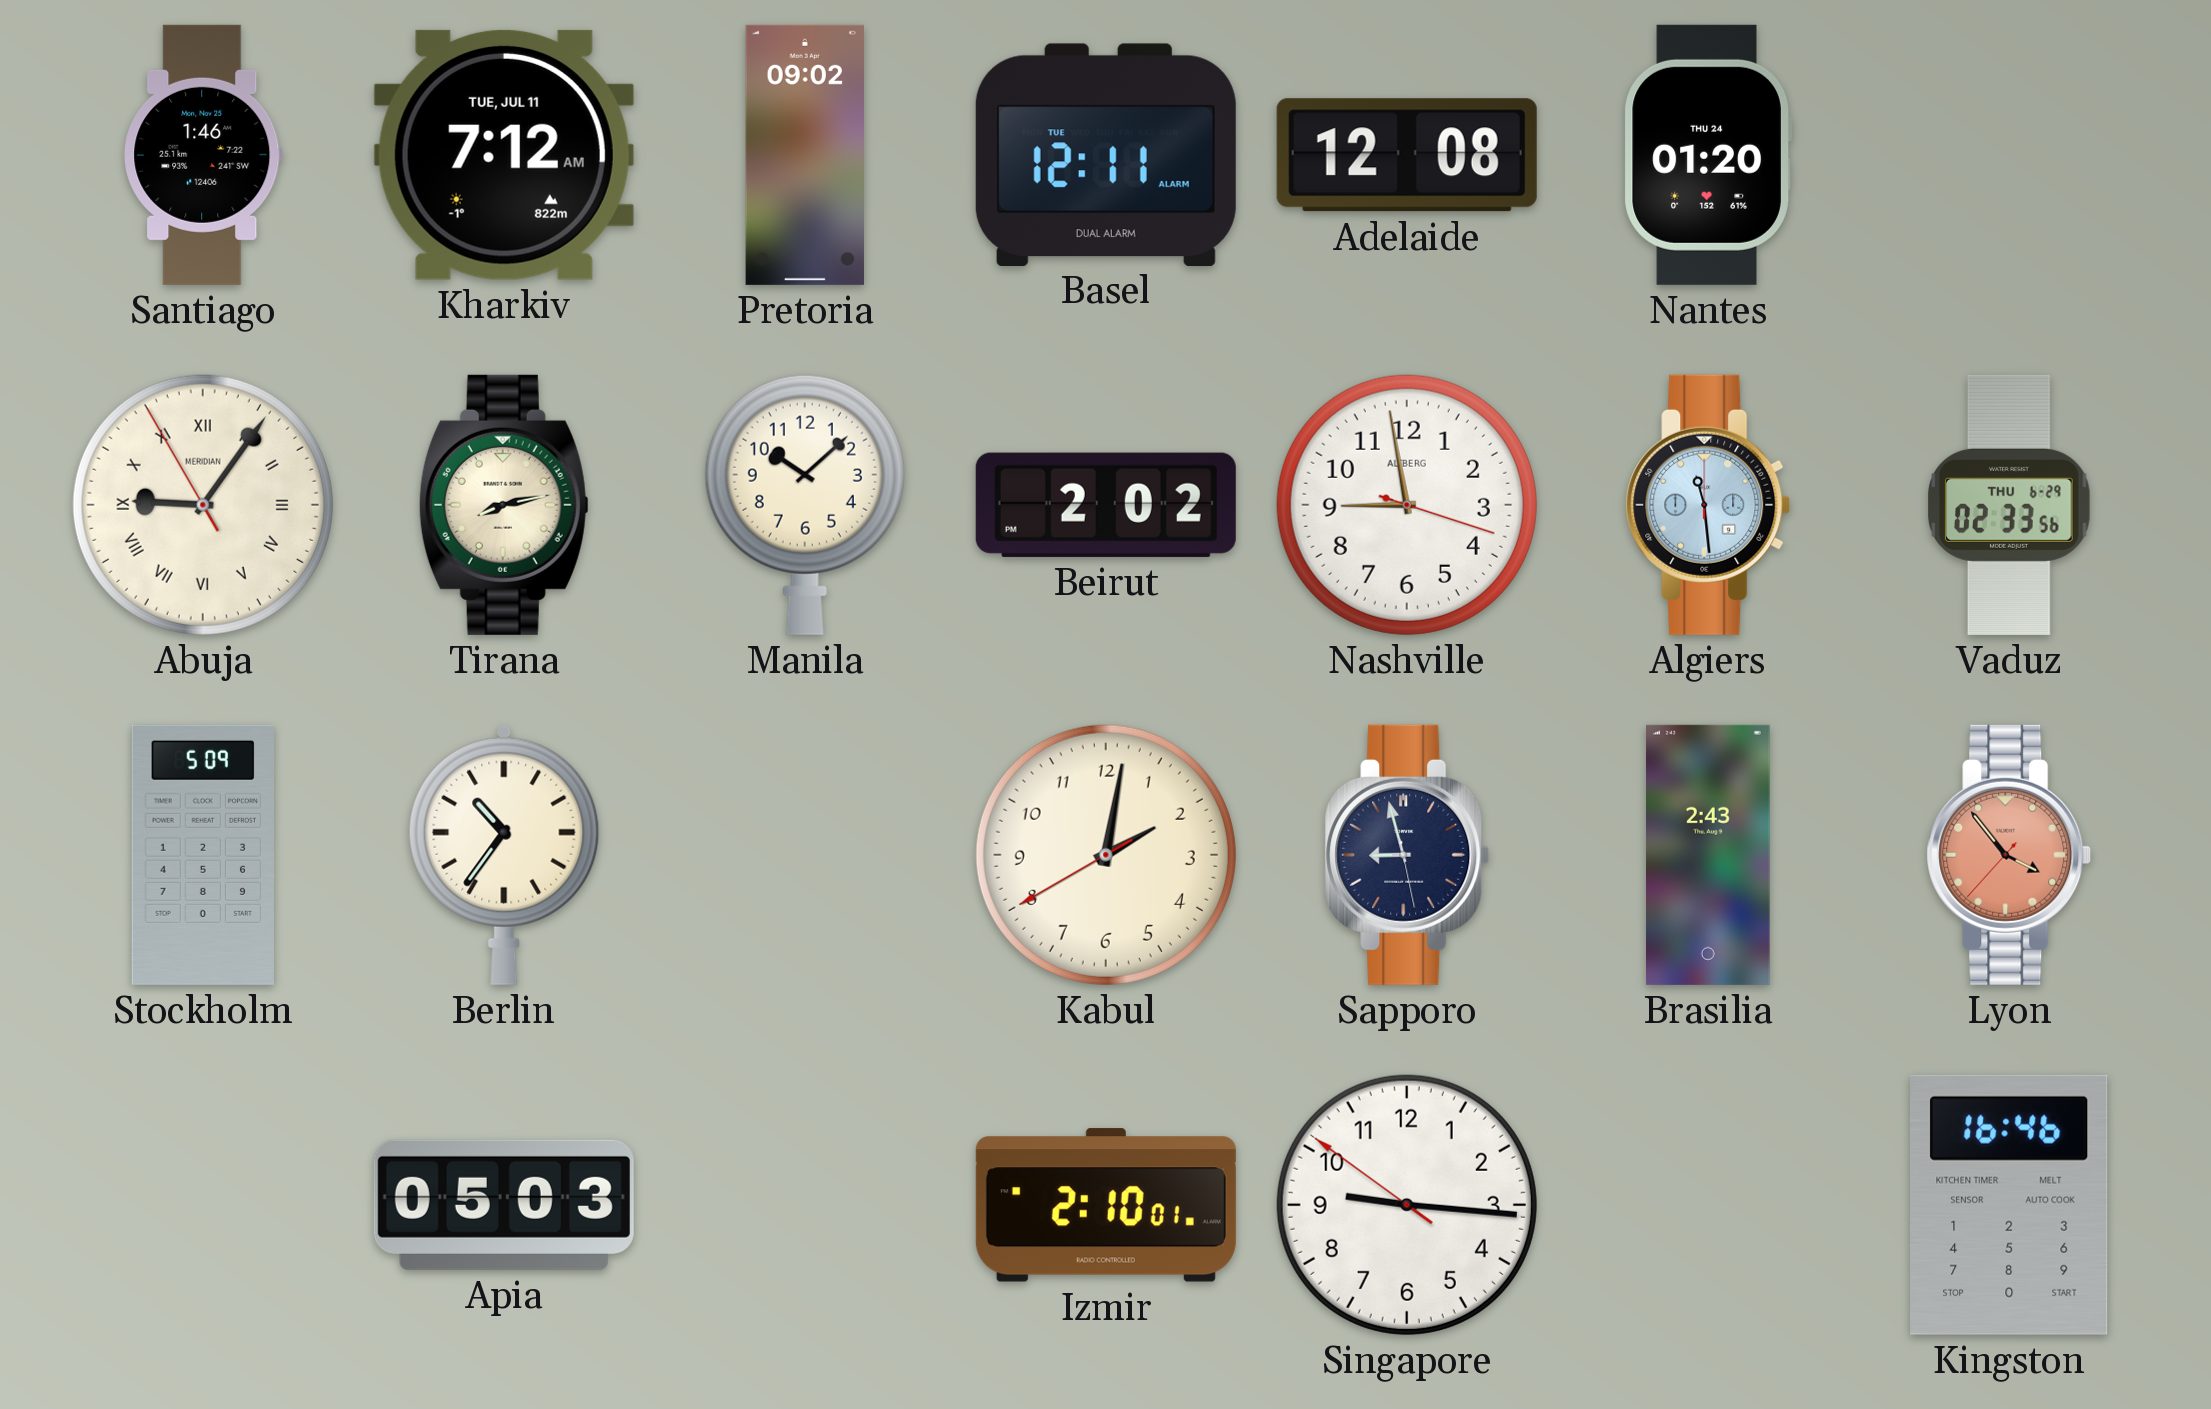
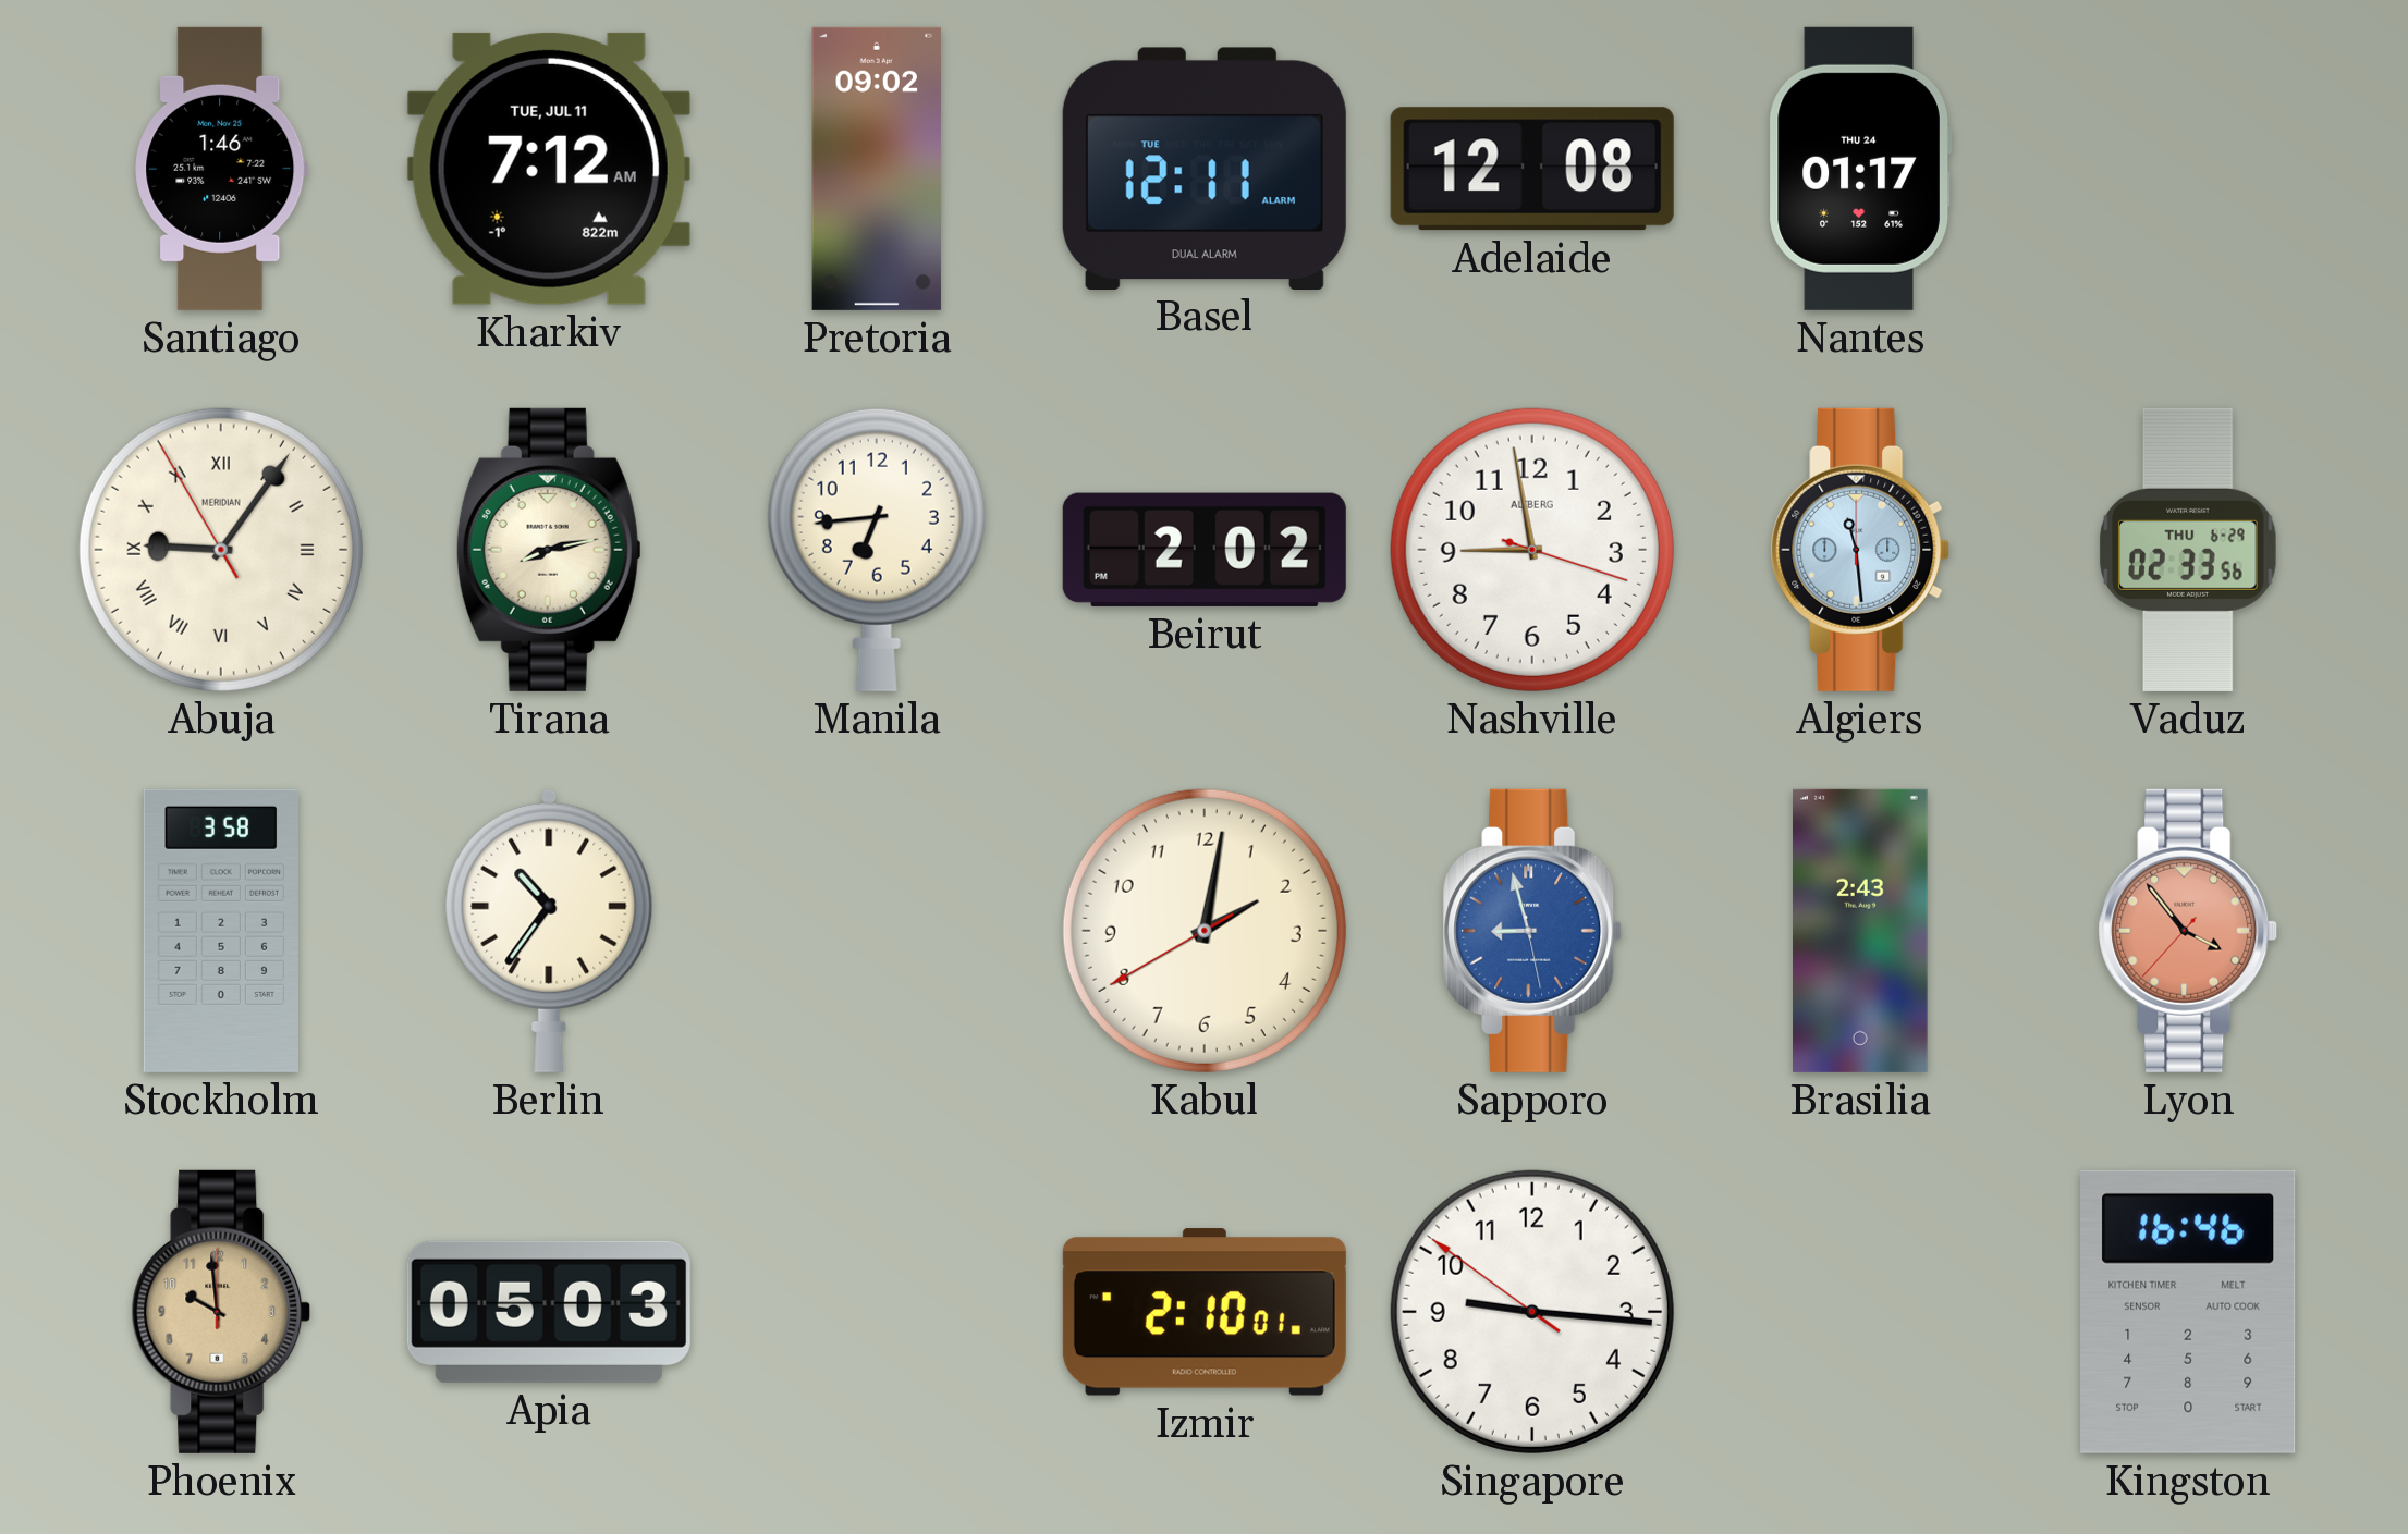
Nantes: 01:20 -> 01:17
Manila: 10:08 -> 6:44
Stockholm: 5:09 -> 3:58
Sapporo dial: navy -> blue
Phoenix: none -> 9:59
